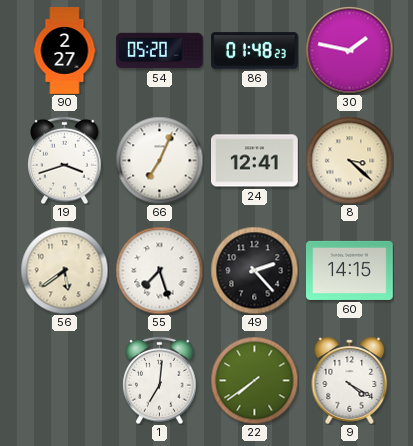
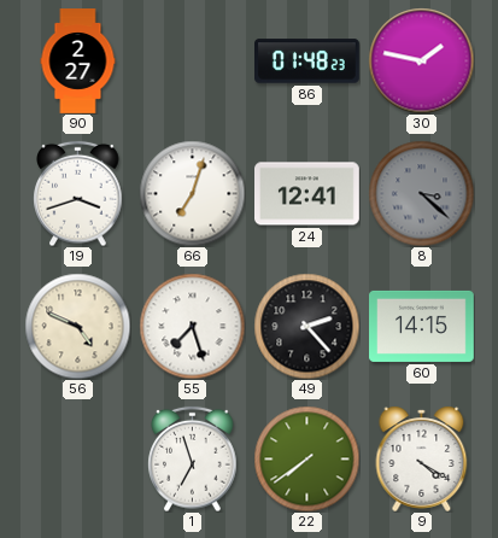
54: 05:20 -> none
66: 7:04 -> 7:03
8 dial: cream -> grey
56: 5:39 -> 4:49
1: 7:01 -> 6:57
